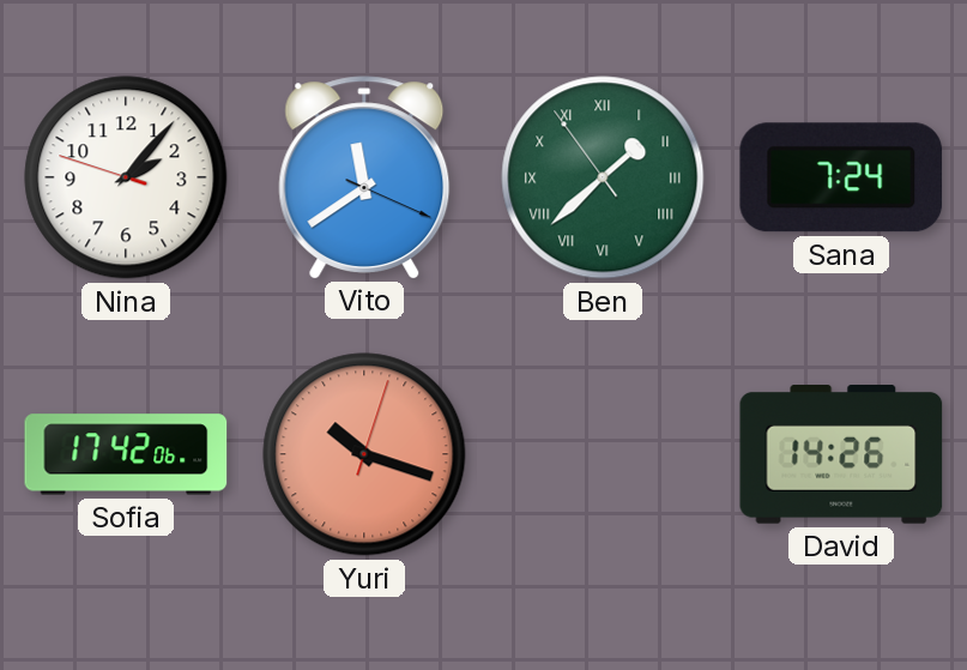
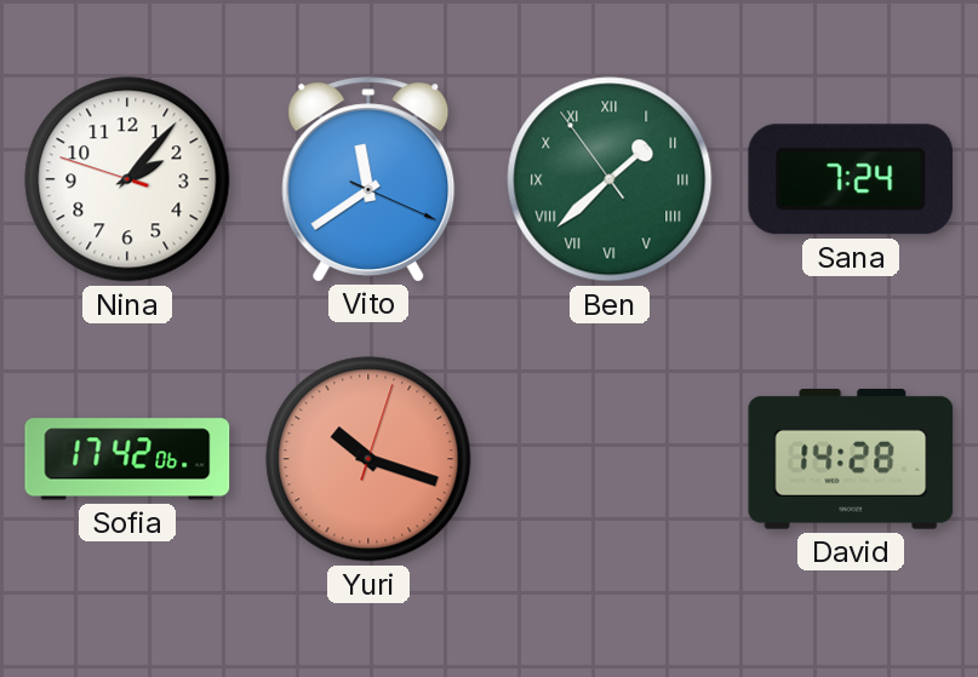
David: 14:26 -> 14:28
